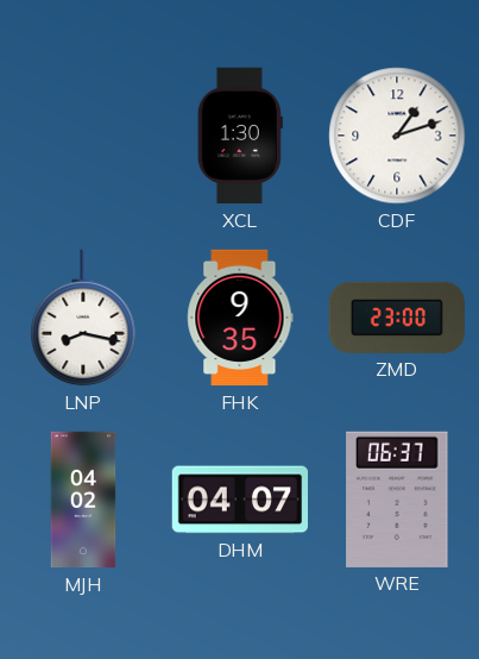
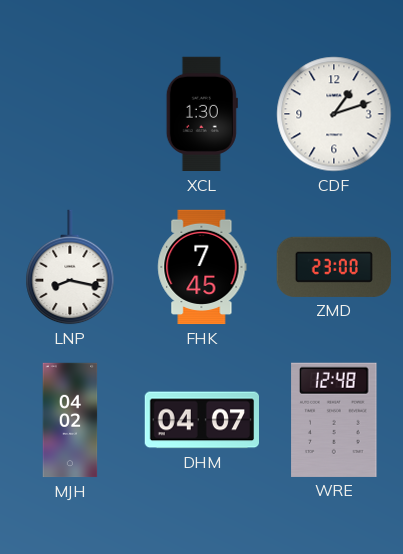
FHK: 9:35 -> 7:45
WRE: 06:37 -> 12:48
